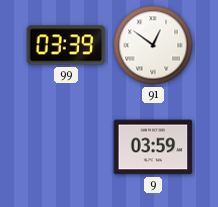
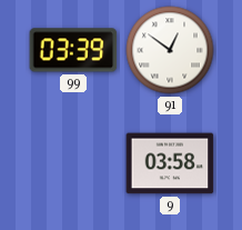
9: 03:59 -> 03:58
